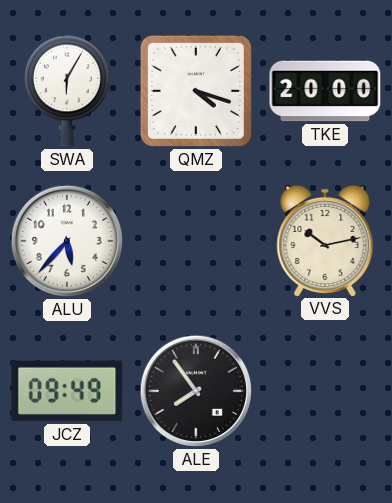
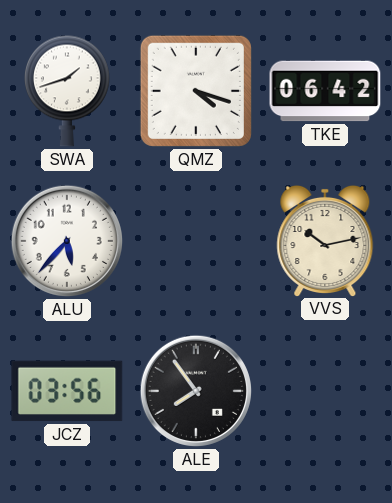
SWA: 6:05 -> 1:42
TKE: 20:00 -> 06:42
JCZ: 09:49 -> 03:56
